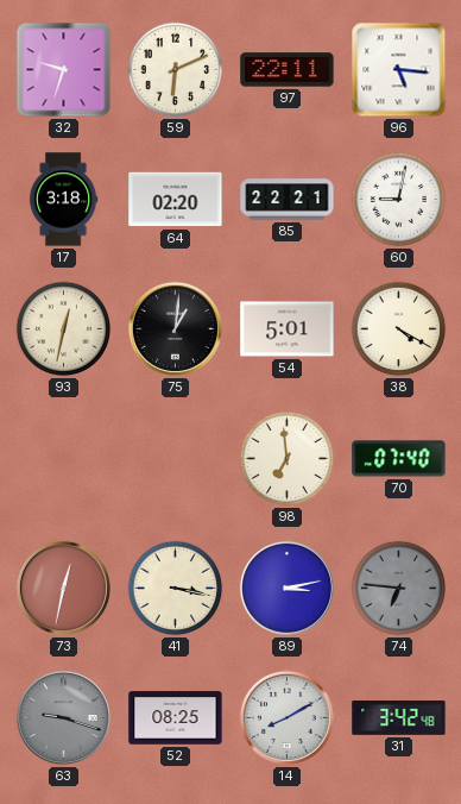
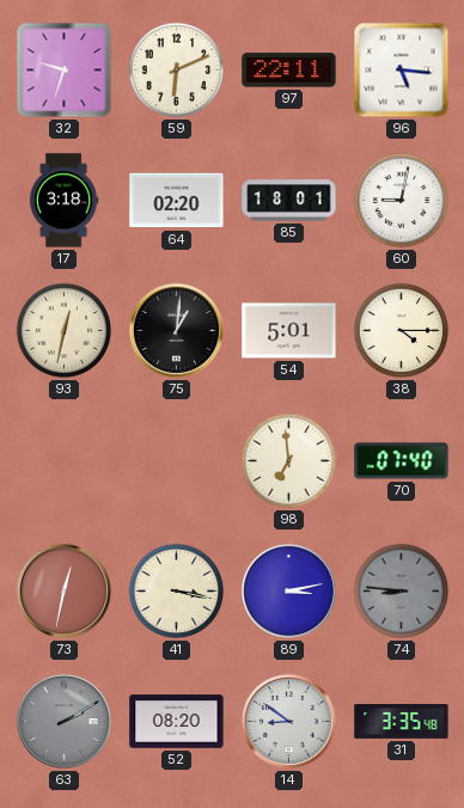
85: 22:21 -> 18:01
38: 4:20 -> 4:15
74: 6:46 -> 8:46
63: 9:18 -> 2:10
52: 08:25 -> 08:20
14: 8:10 -> 8:51
31: 3:42 -> 3:35
